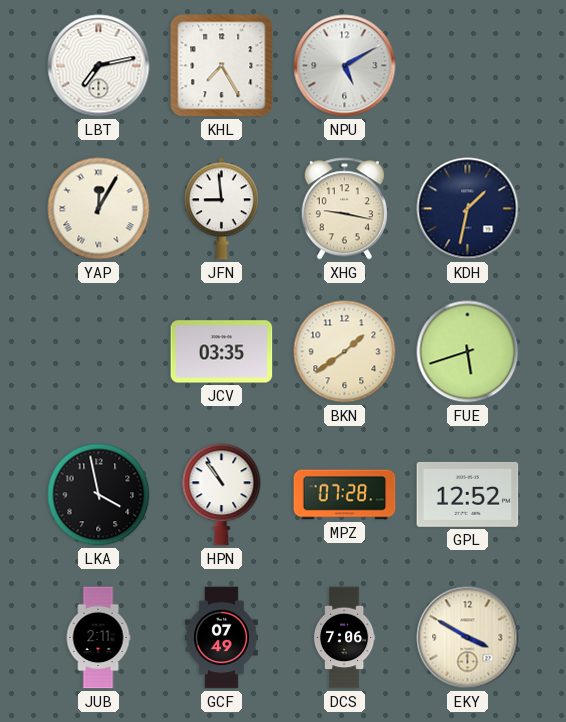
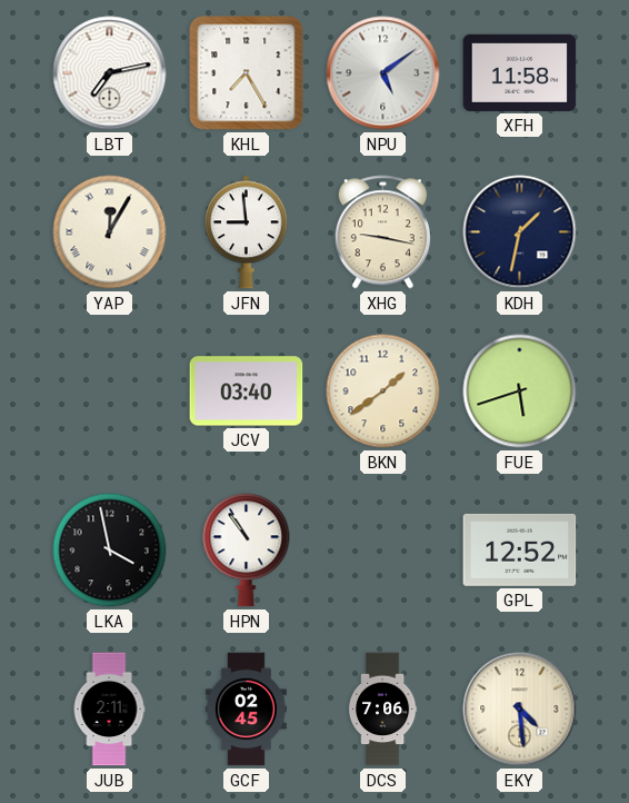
NPU: 5:10 -> 5:09
XFH: none -> 11:58
JCV: 03:35 -> 03:40
MPZ: 07:28 -> none
GCF: 07:49 -> 02:45
EKY: 3:50 -> 4:29
